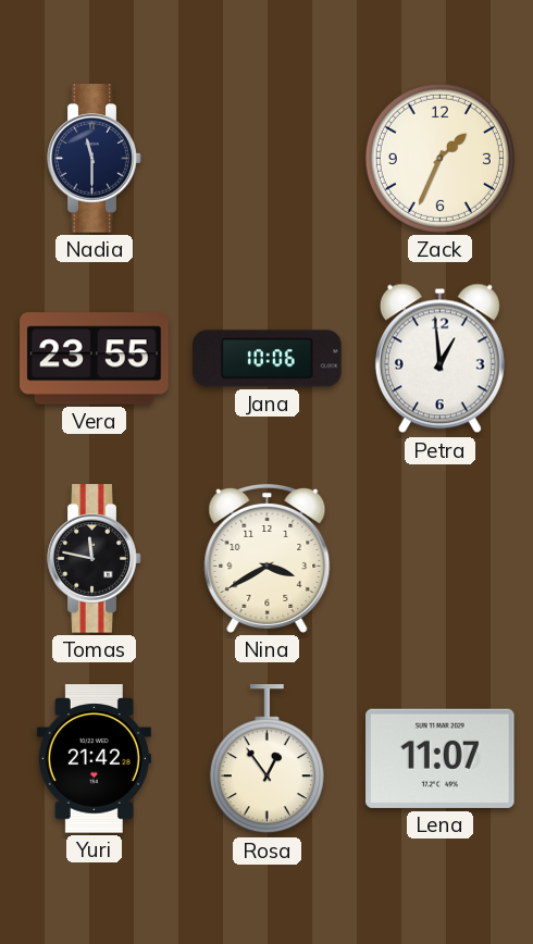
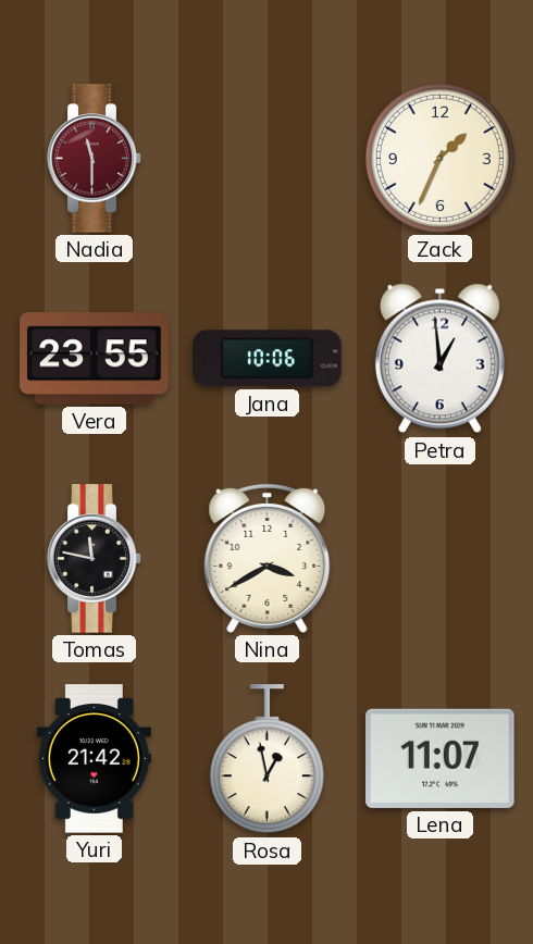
Nadia dial: navy -> burgundy
Rosa: 12:54 -> 12:58
